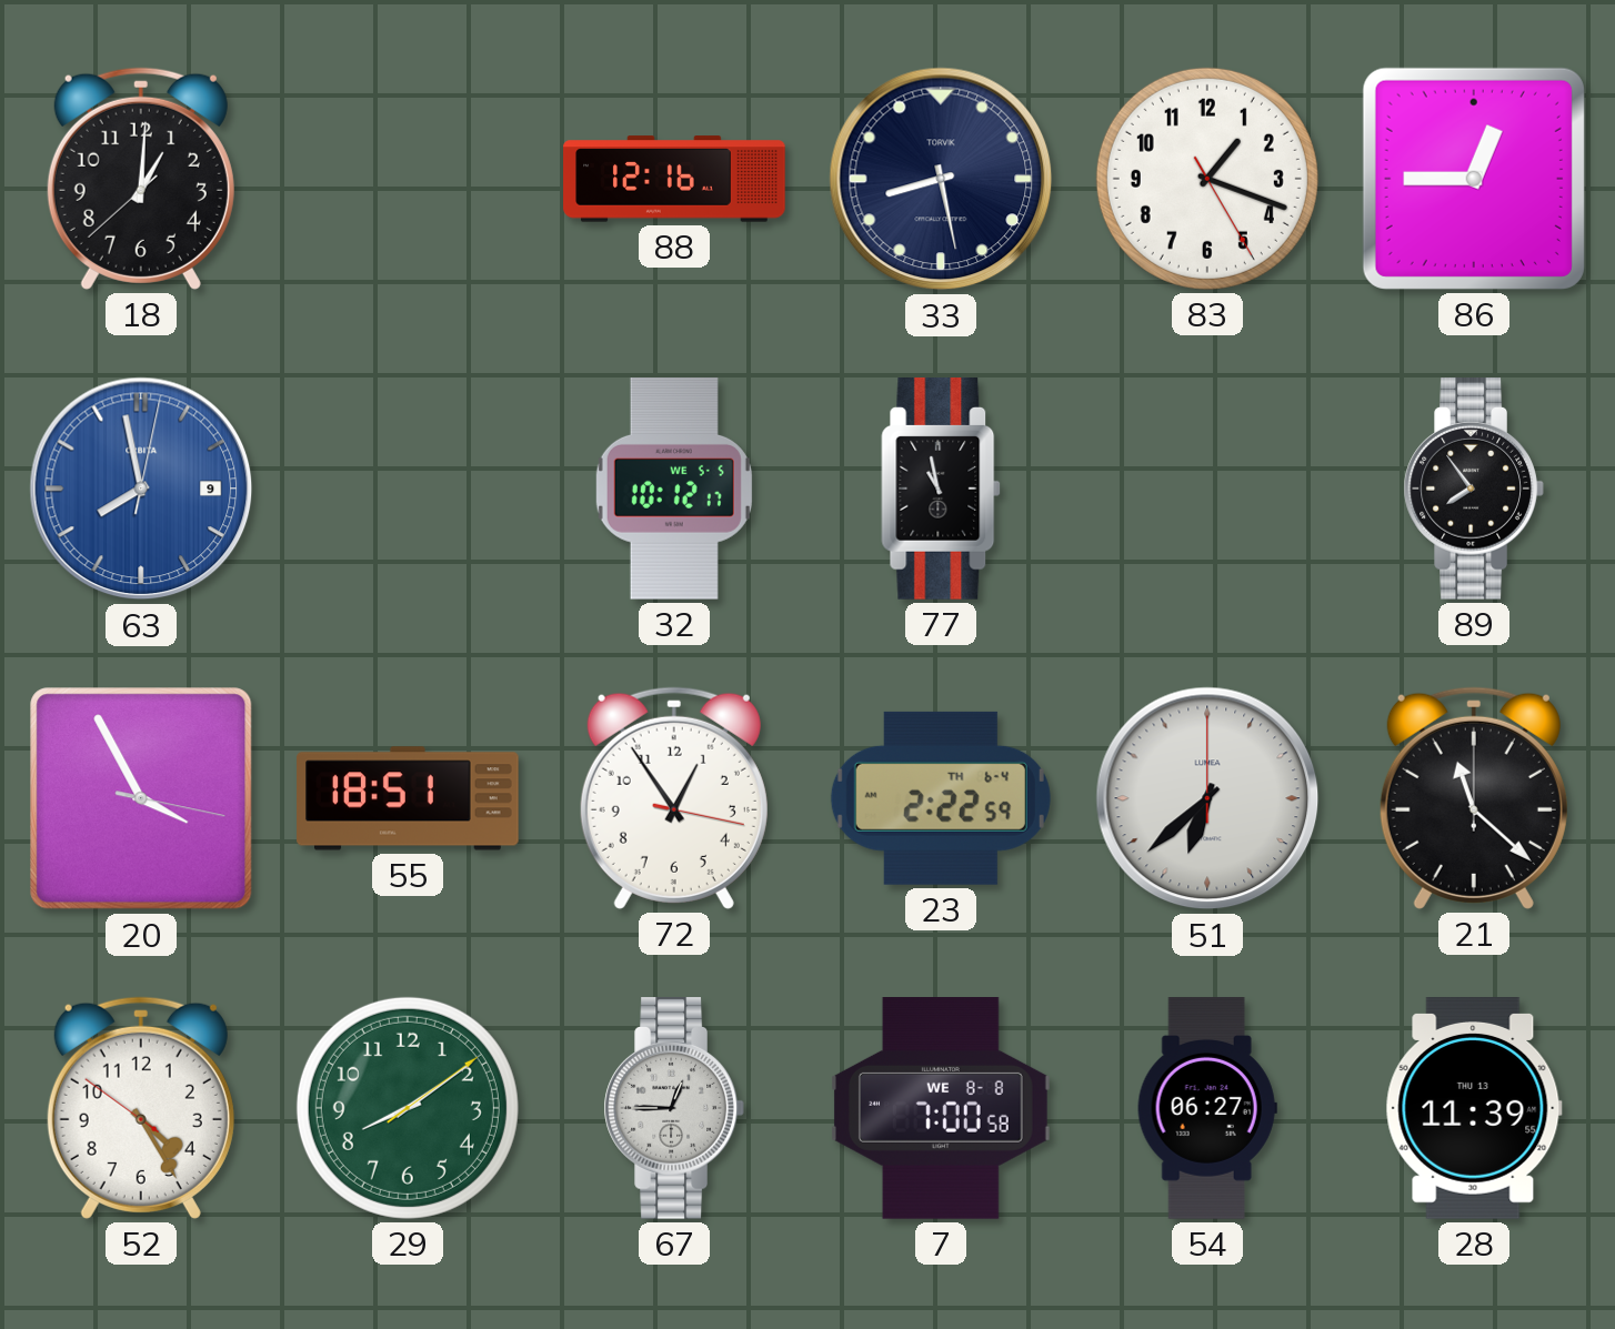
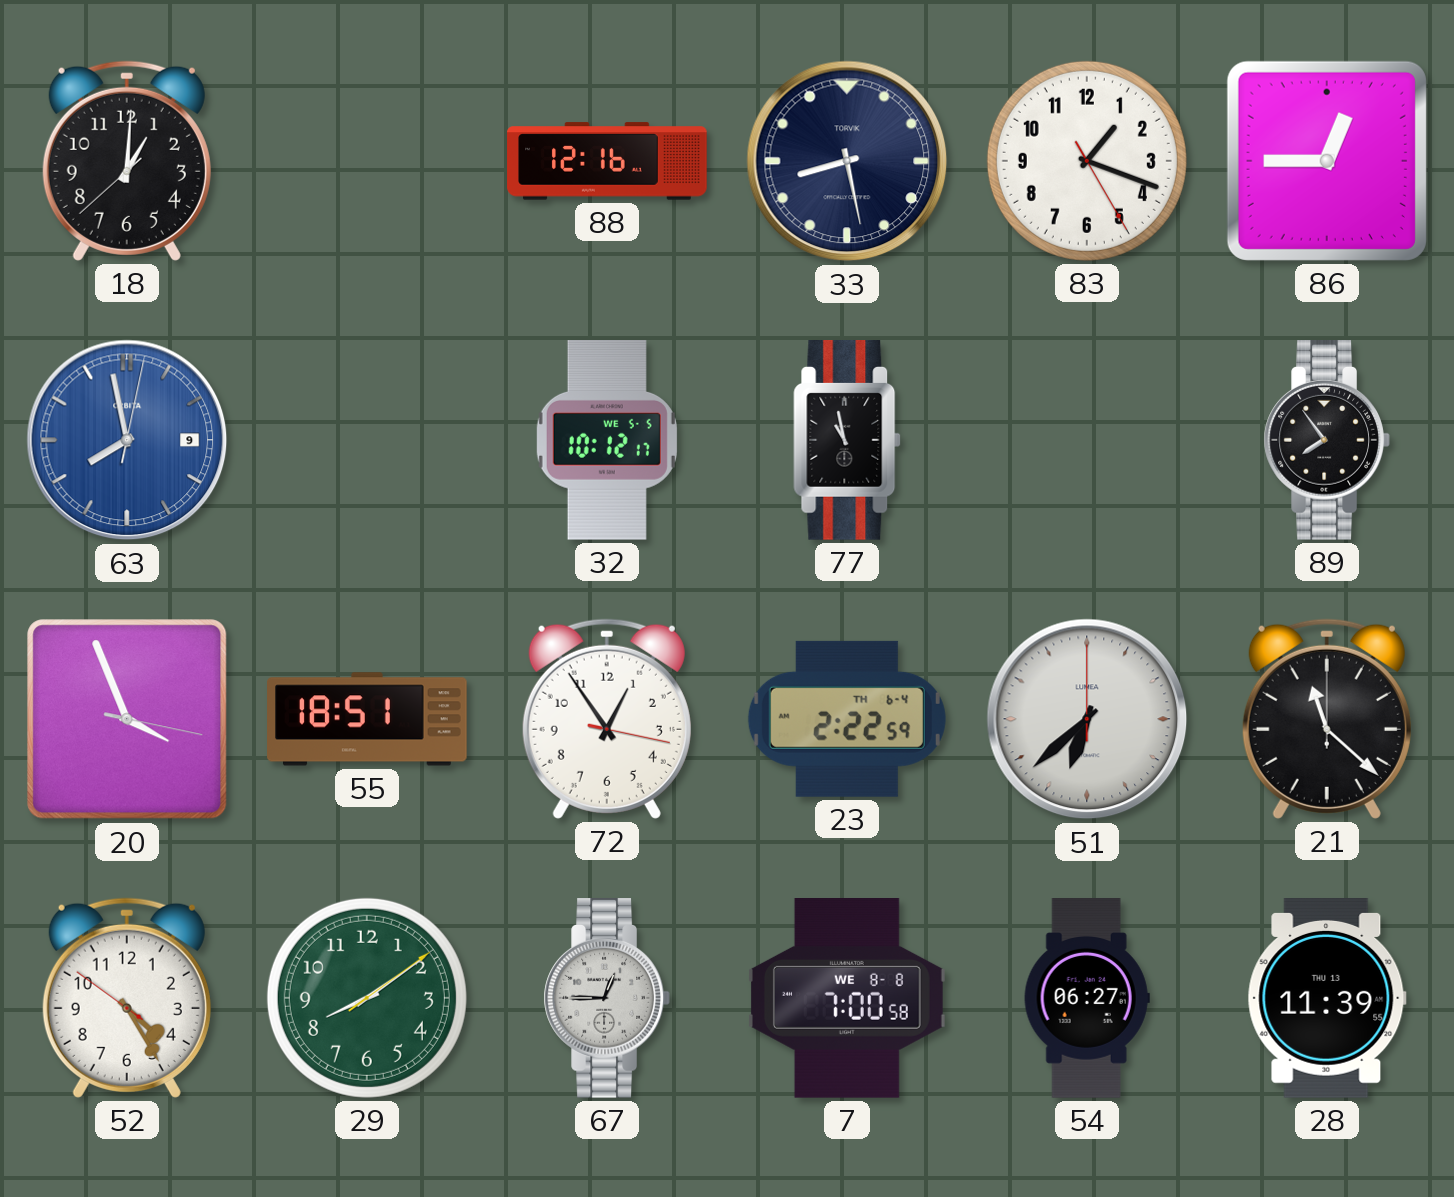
20: 3:55 -> 3:56
